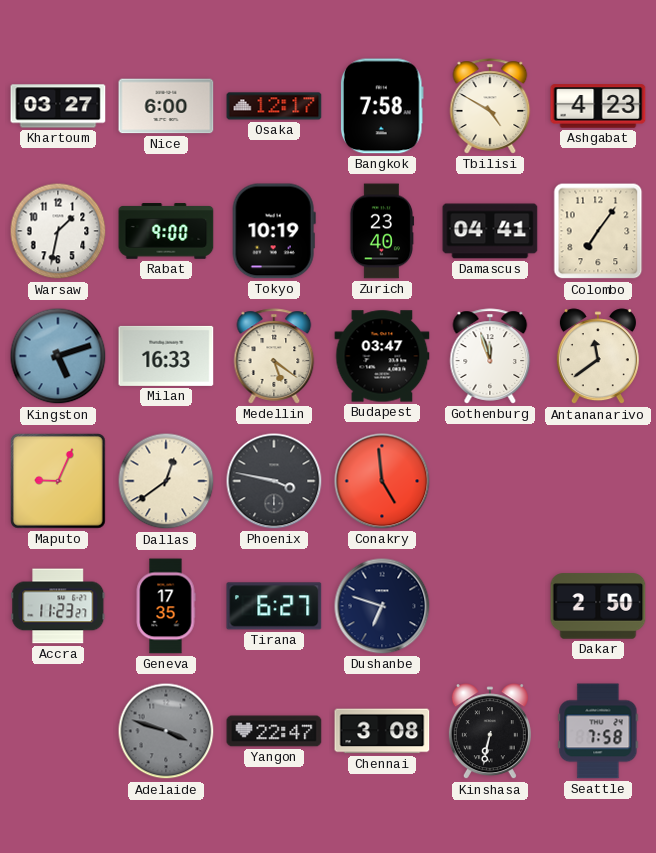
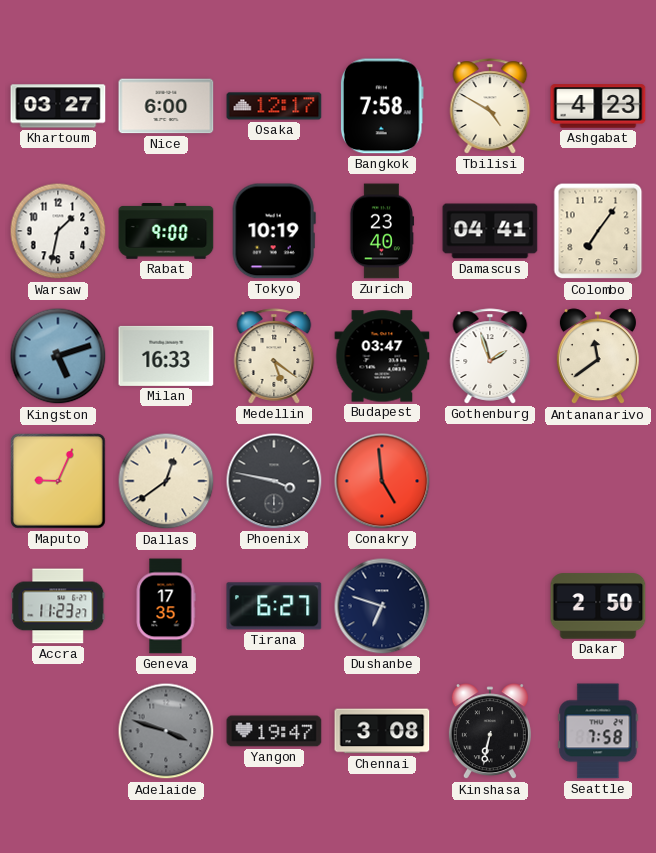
Gothenburg: 11:57 -> 1:57
Yangon: 22:47 -> 19:47
